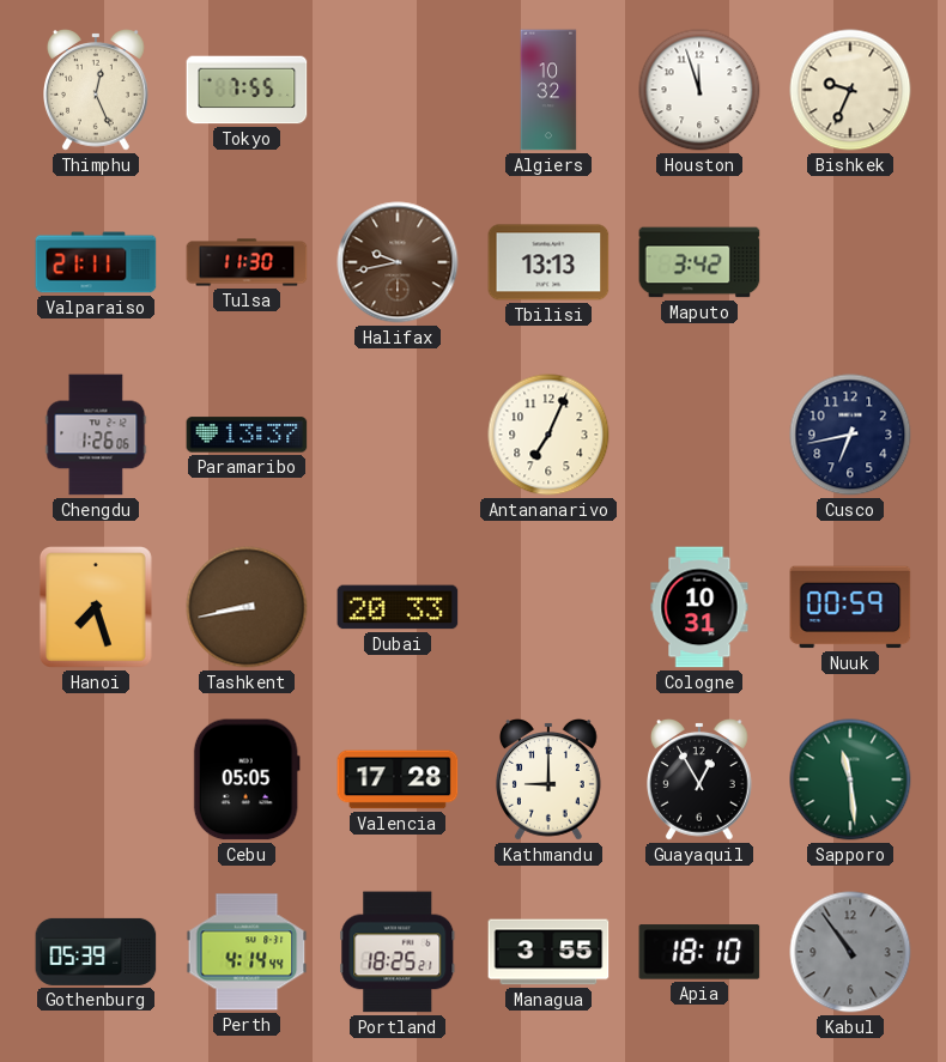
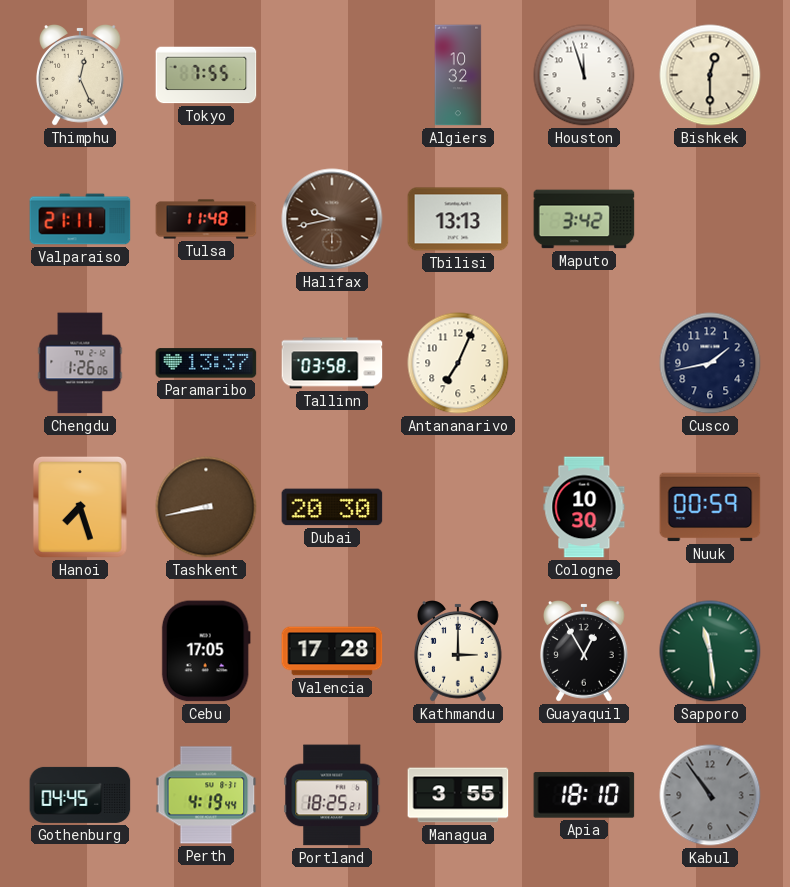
Bishkek: 9:34 -> 12:30
Tulsa: 11:30 -> 11:48
Tallinn: none -> 03:58
Cusco: 6:43 -> 1:43
Dubai: 20:33 -> 20:30
Cologne: 10:31 -> 10:30
Cebu: 05:05 -> 17:05
Kathmandu: 9:00 -> 3:00
Gothenburg: 05:39 -> 04:45
Perth: 4:14 -> 4:19
